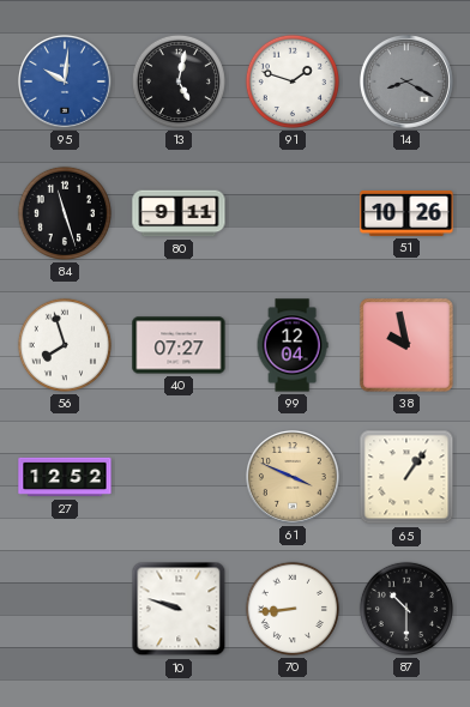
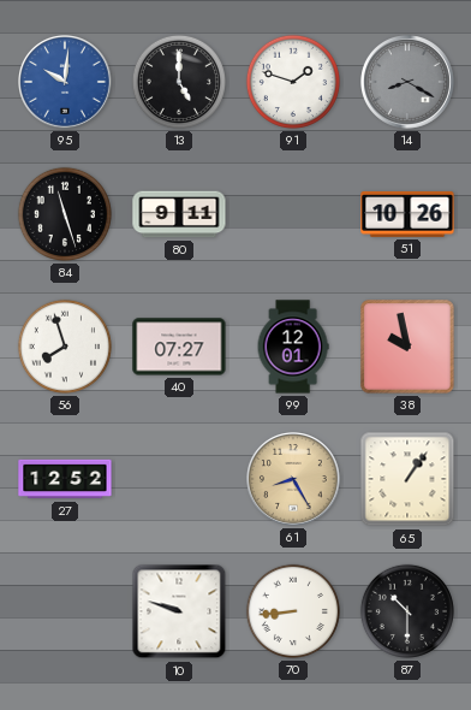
13: 5:02 -> 5:00
99: 12:04 -> 12:01
61: 3:49 -> 8:25
